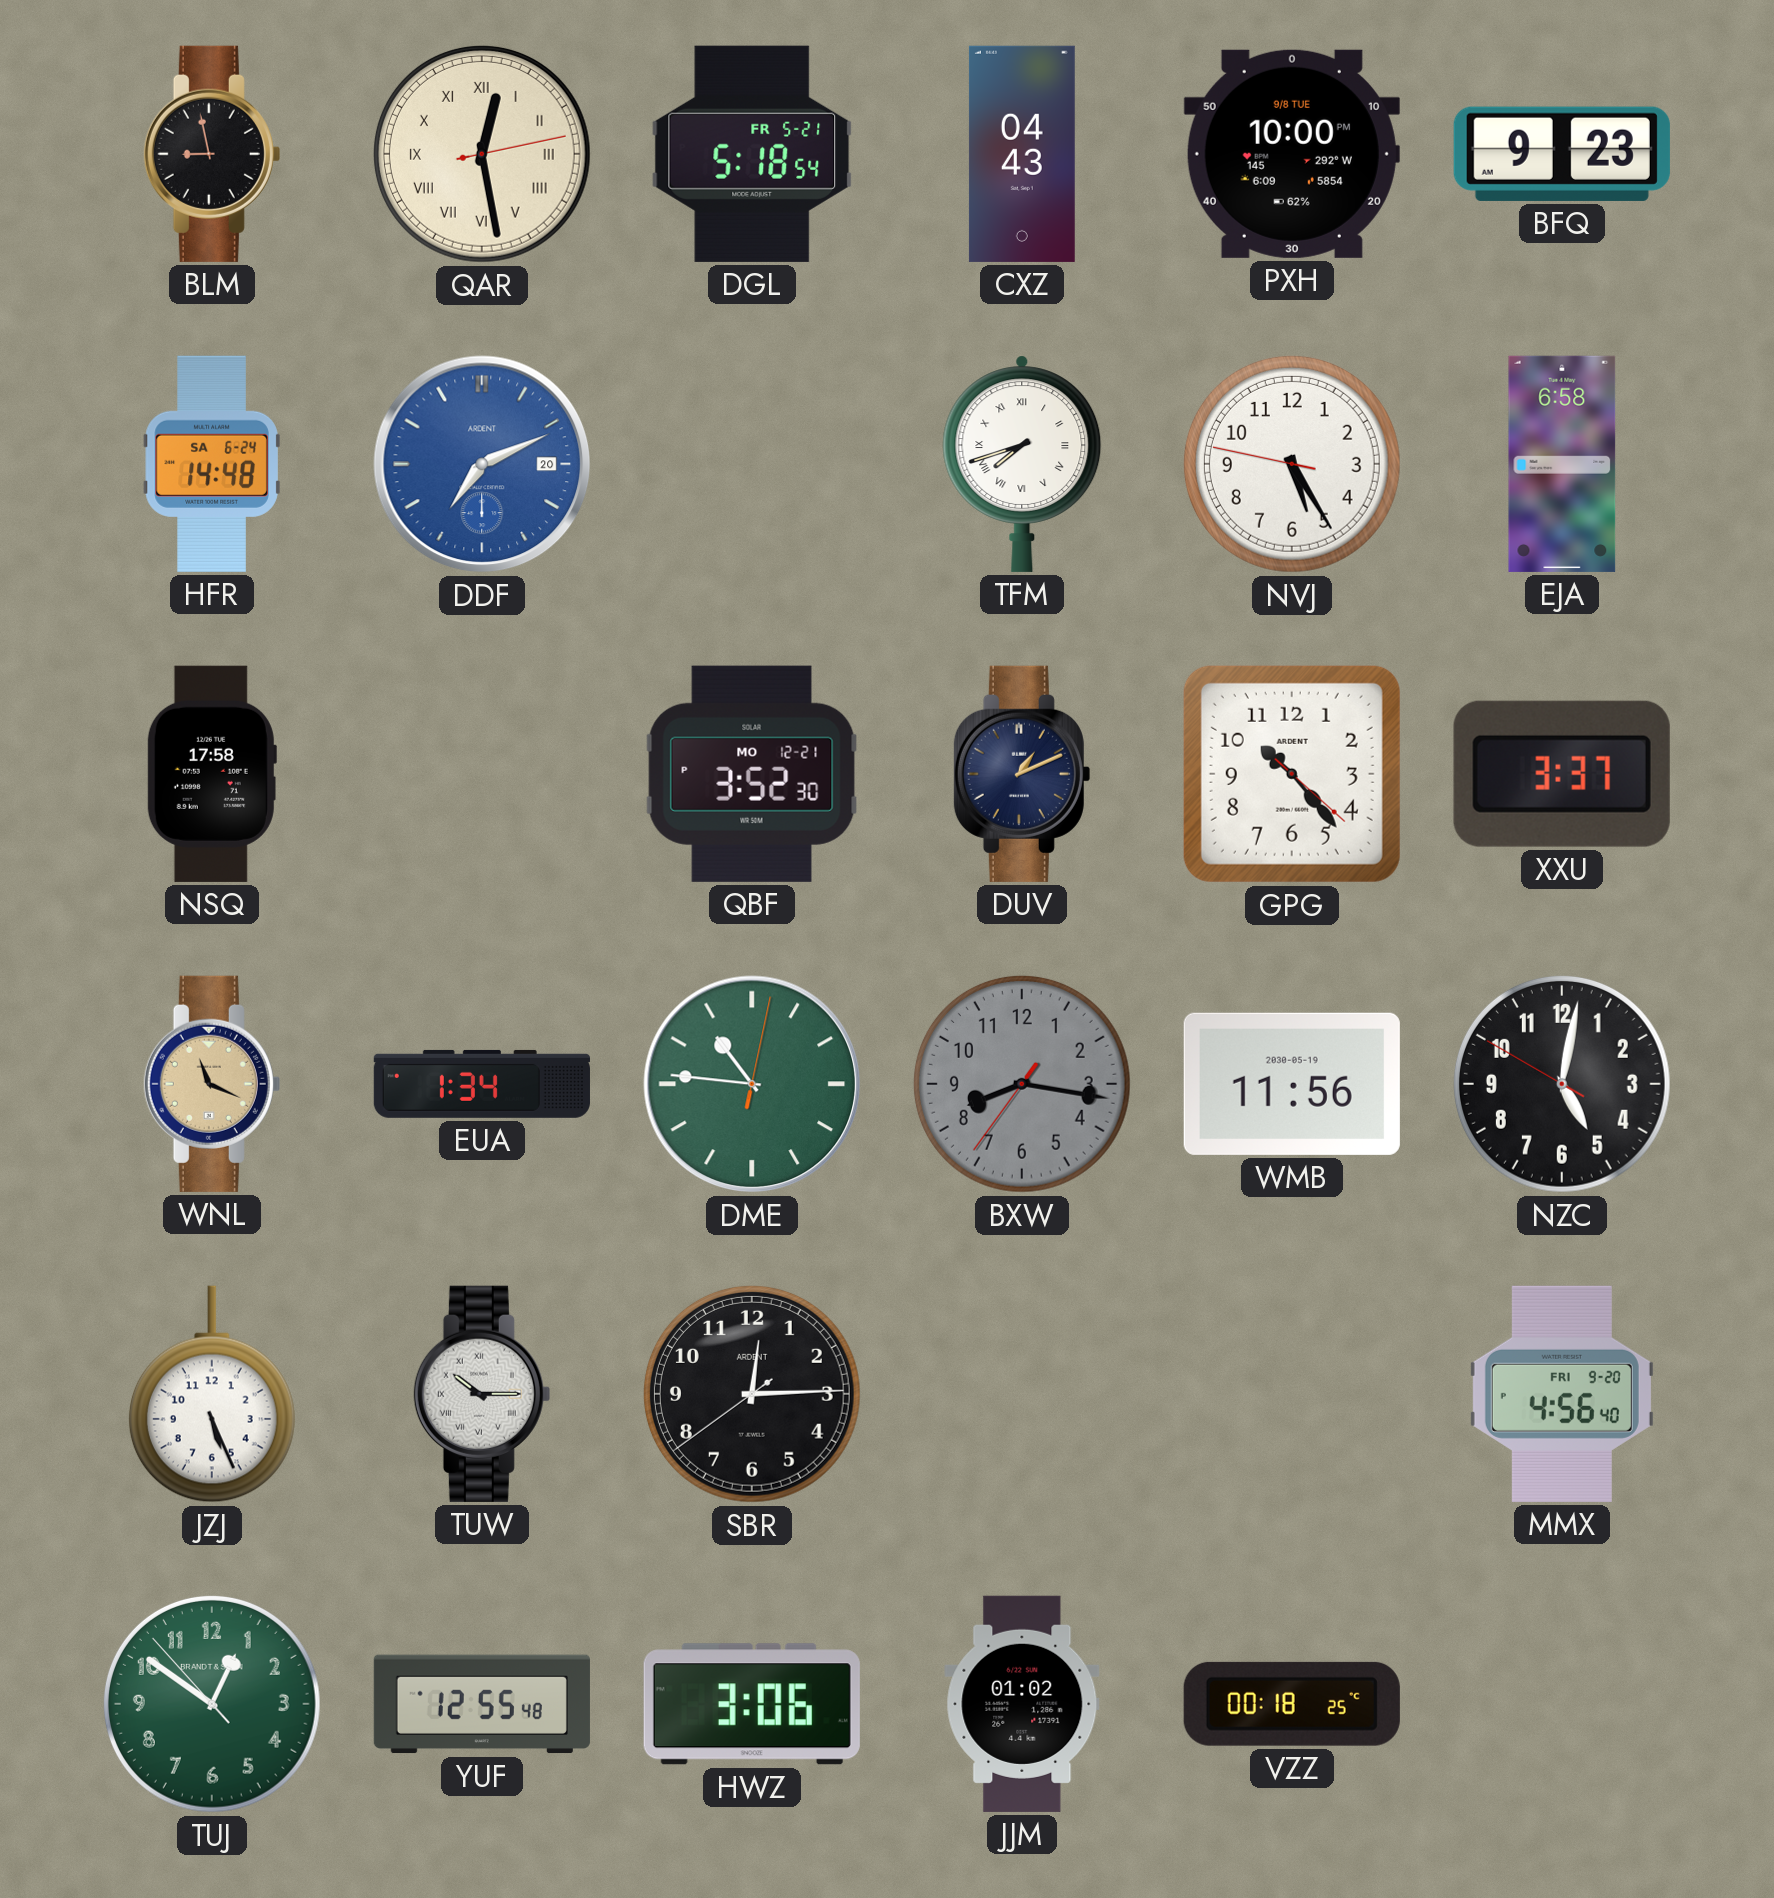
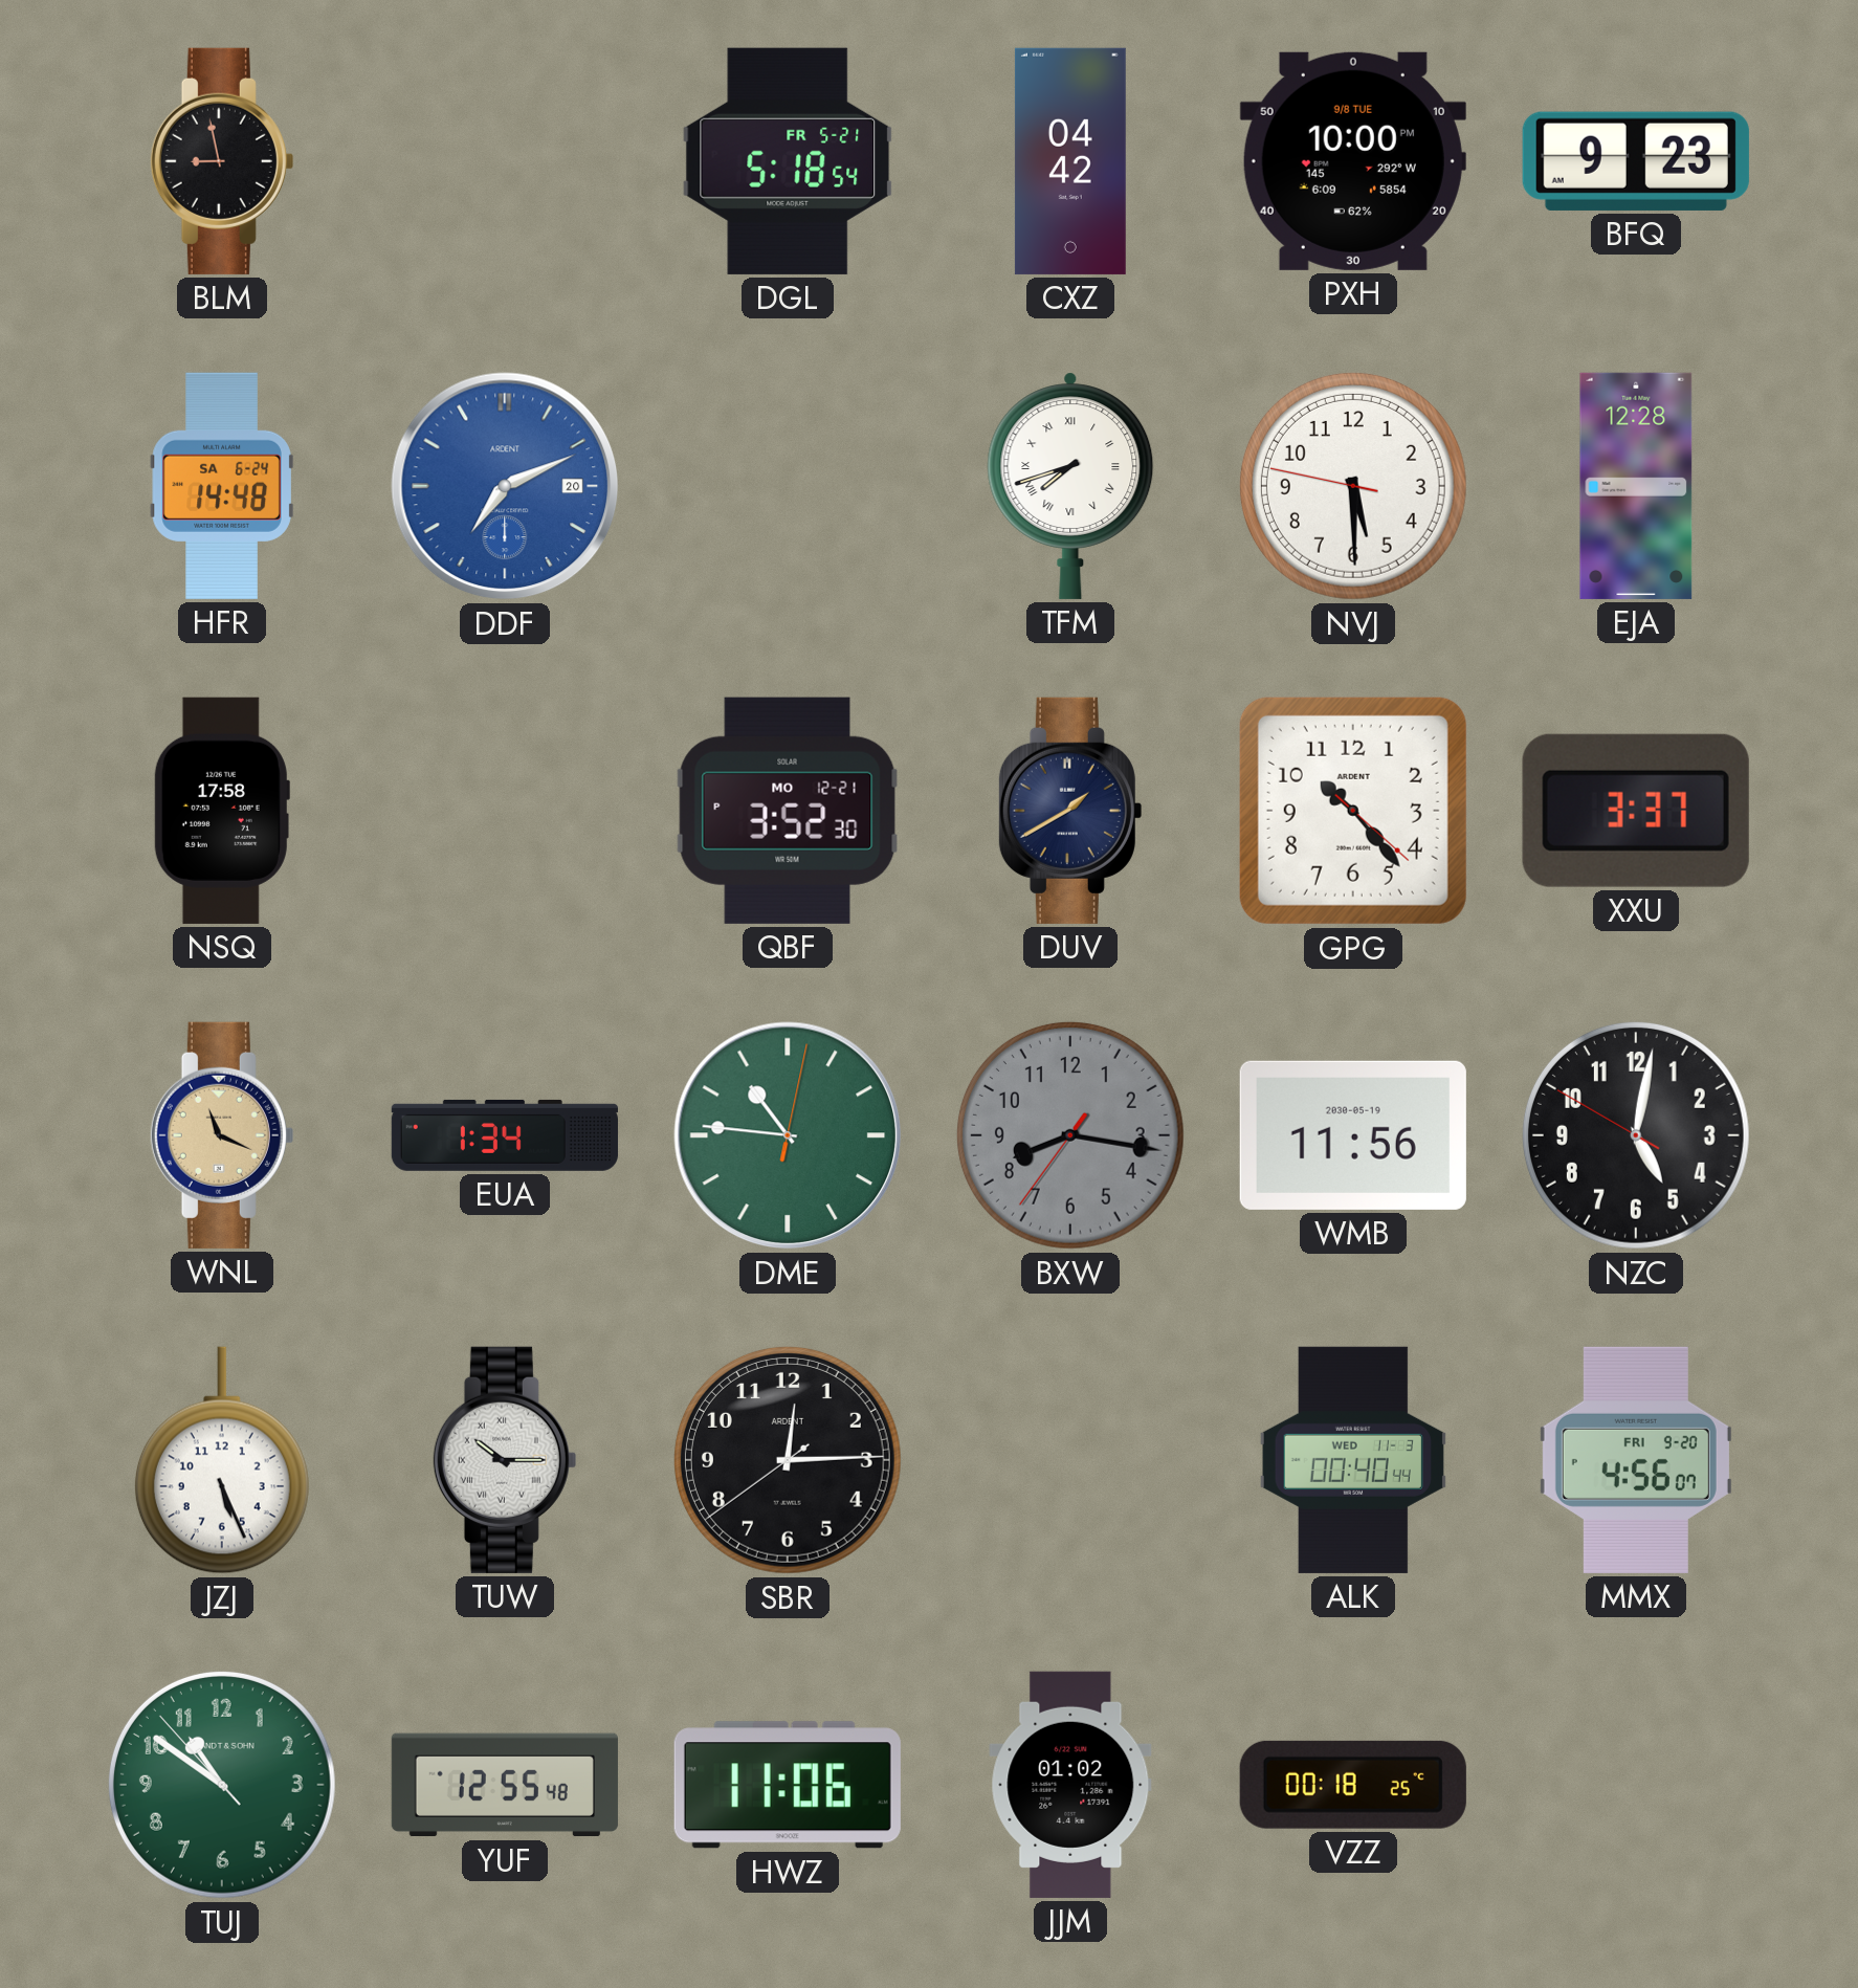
QAR: 12:28 -> none
CXZ: 04:43 -> 04:42
NVJ: 5:24 -> 5:29
EJA: 6:58 -> 12:28
DUV: 1:11 -> 1:40
ALK: none -> 00:40
MMX: 4:56:40 -> 4:56:07
TUJ: 12:50 -> 10:50
HWZ: 3:06 -> 11:06
